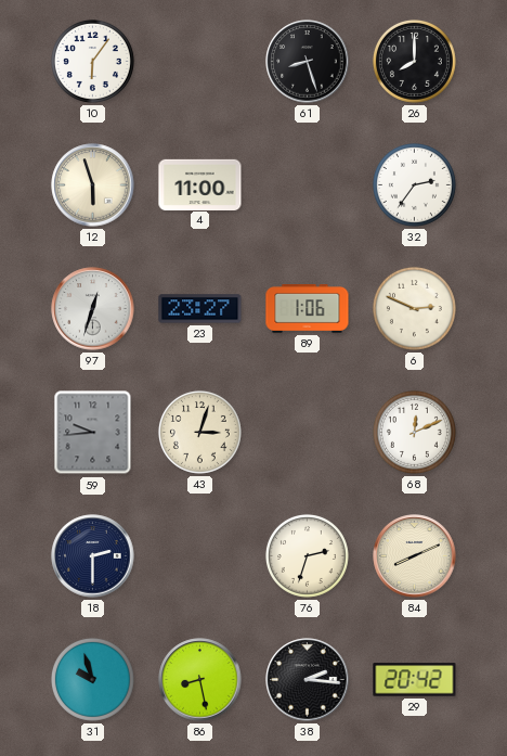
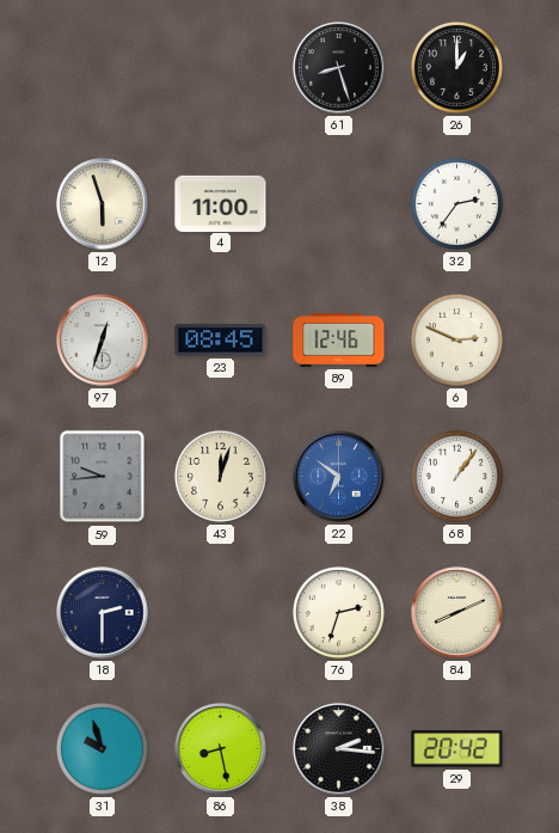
10: 6:06 -> none
26: 8:00 -> 1:00
23: 23:27 -> 08:45
89: 1:06 -> 12:46
43: 3:03 -> 12:03
22: none -> 6:51
68: 12:11 -> 1:06
